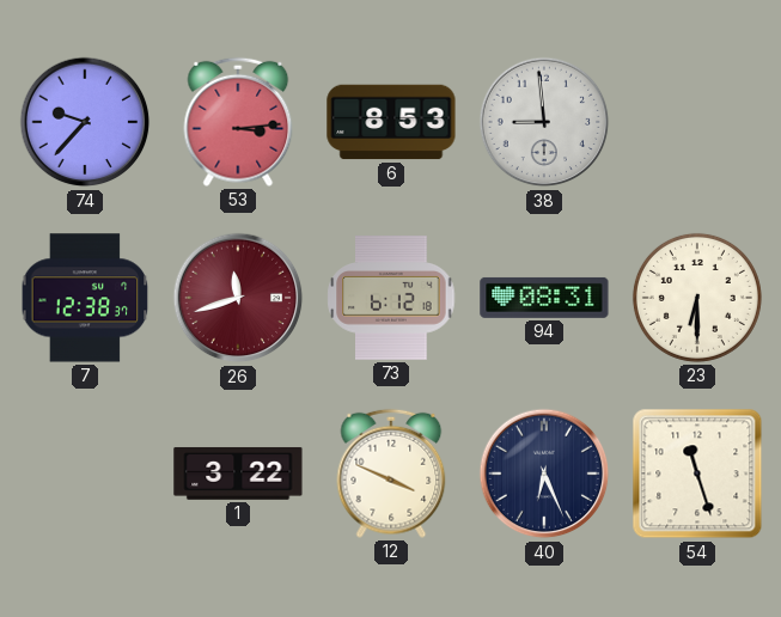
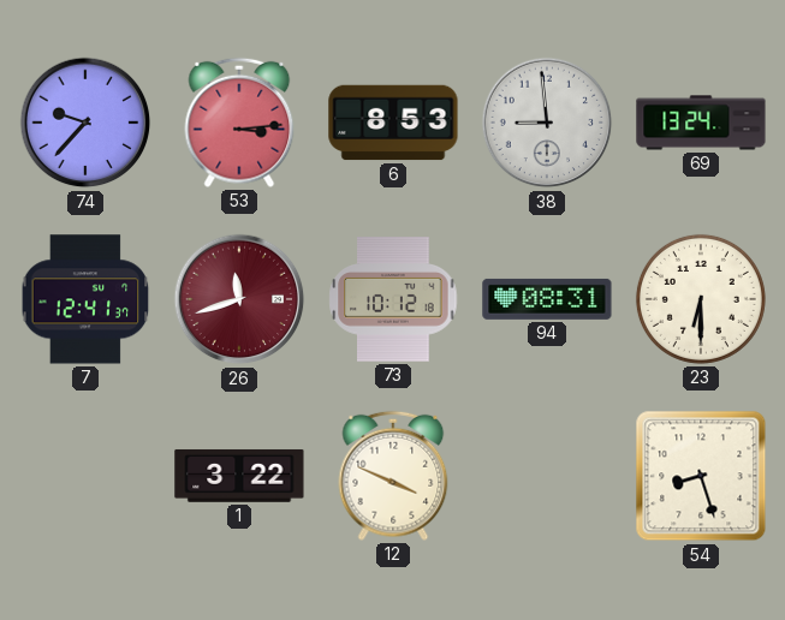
69: none -> 13:24
7: 12:38 -> 12:41
73: 6:12 -> 10:12
40: 6:26 -> none
54: 11:27 -> 8:27
